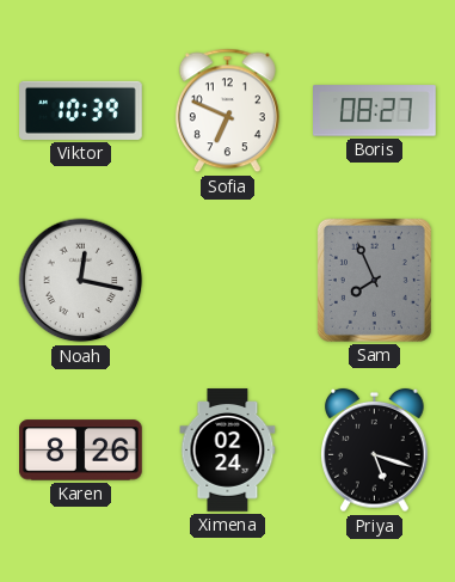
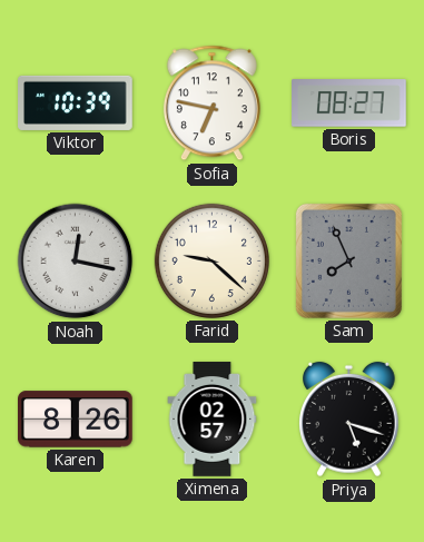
Sofia: 6:49 -> 6:47
Farid: none -> 9:22
Ximena: 02:24 -> 02:57
